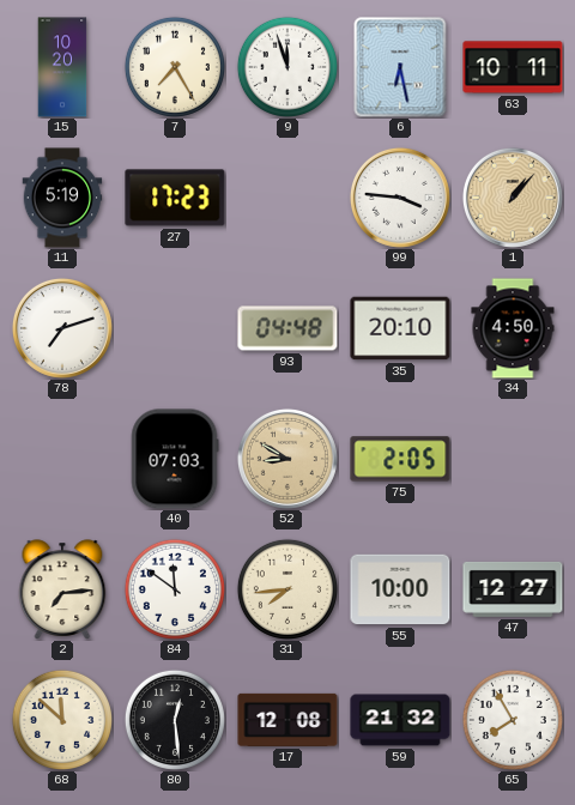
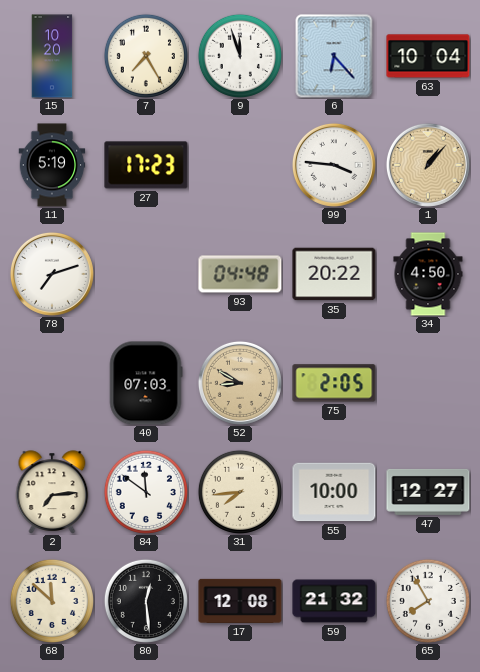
6: 6:28 -> 6:23
63: 10:11 -> 10:04
35: 20:10 -> 20:22
